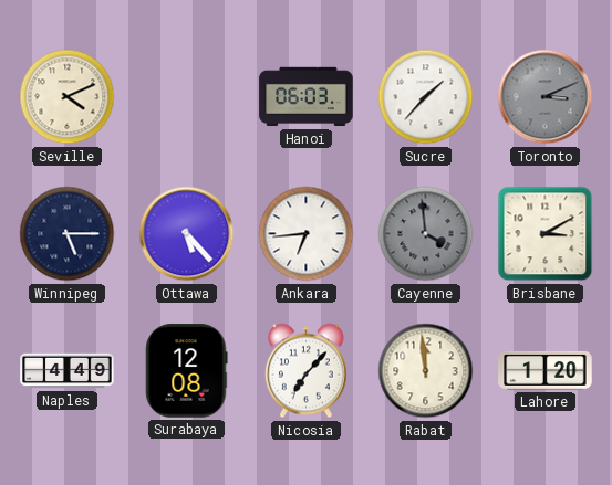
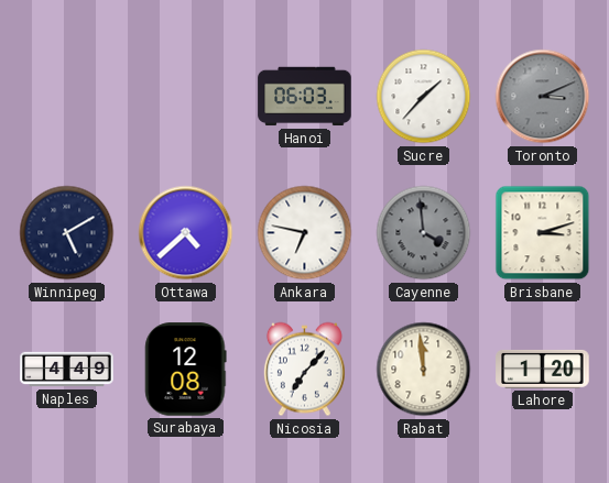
Seville: 4:11 -> none
Winnipeg: 5:15 -> 5:10
Ottawa: 5:23 -> 4:38
Ankara: 6:44 -> 6:47
Brisbane: 3:10 -> 3:12
